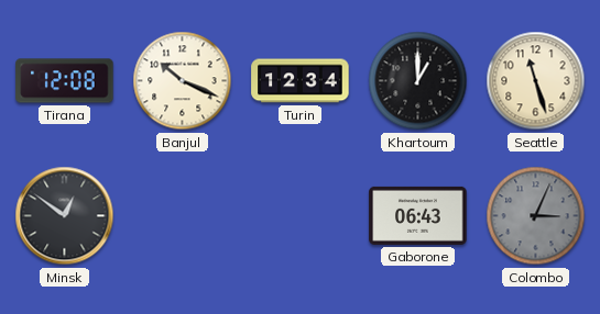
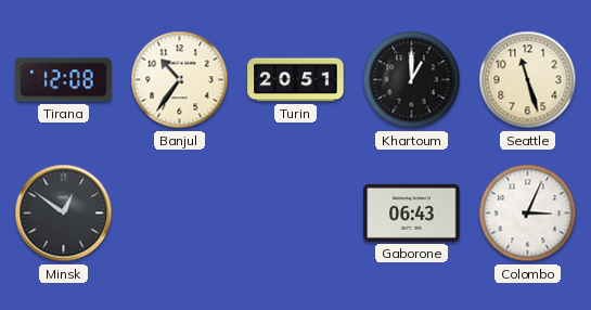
Banjul: 10:19 -> 10:36
Turin: 12:34 -> 20:51
Colombo dial: grey -> white
